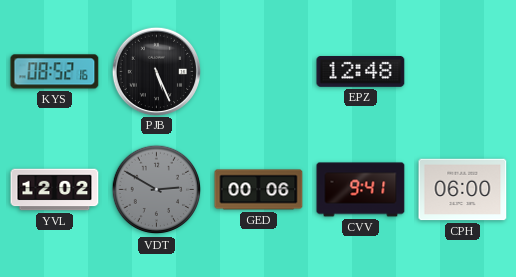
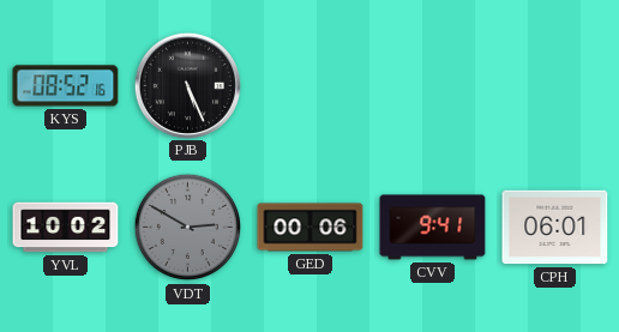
EPZ: 12:48 -> none
YVL: 12:02 -> 10:02
CPH: 06:00 -> 06:01
